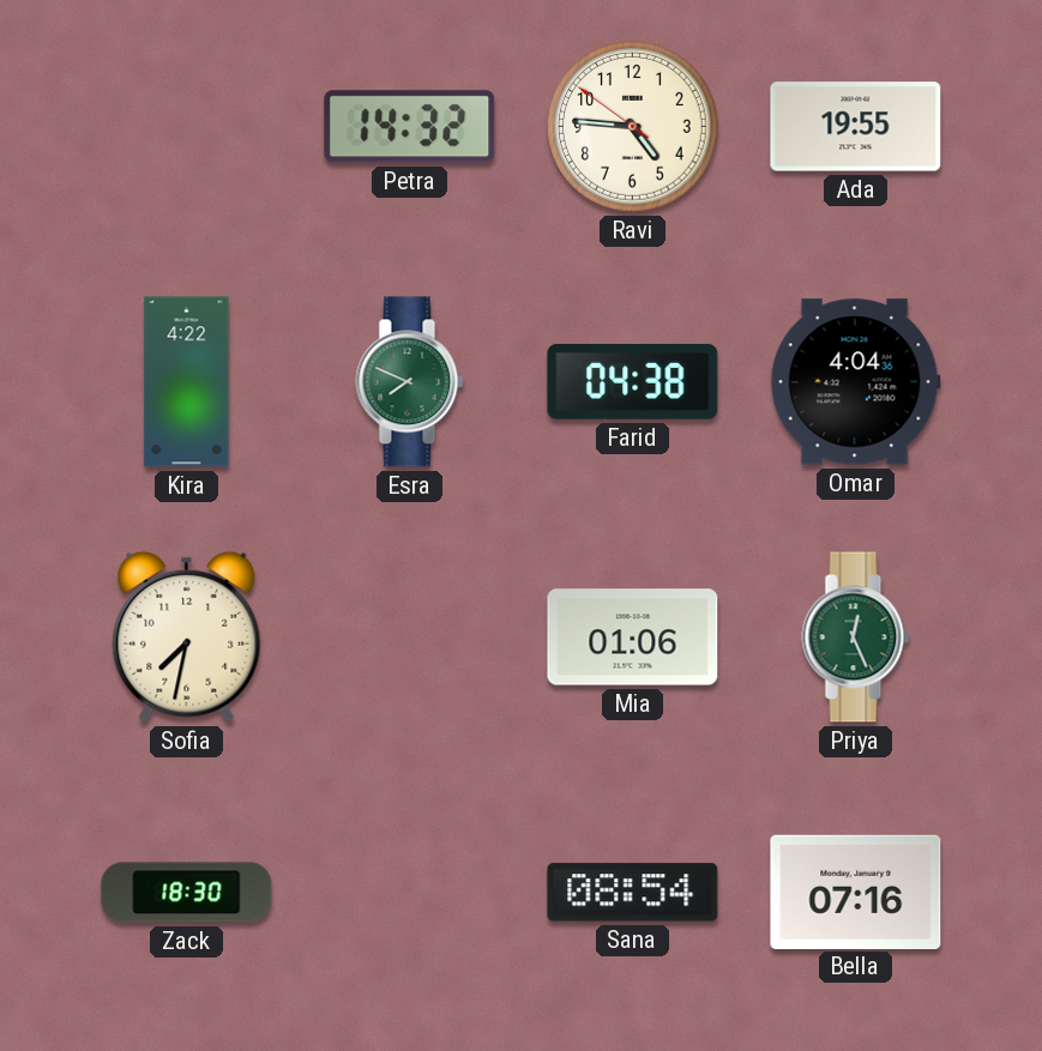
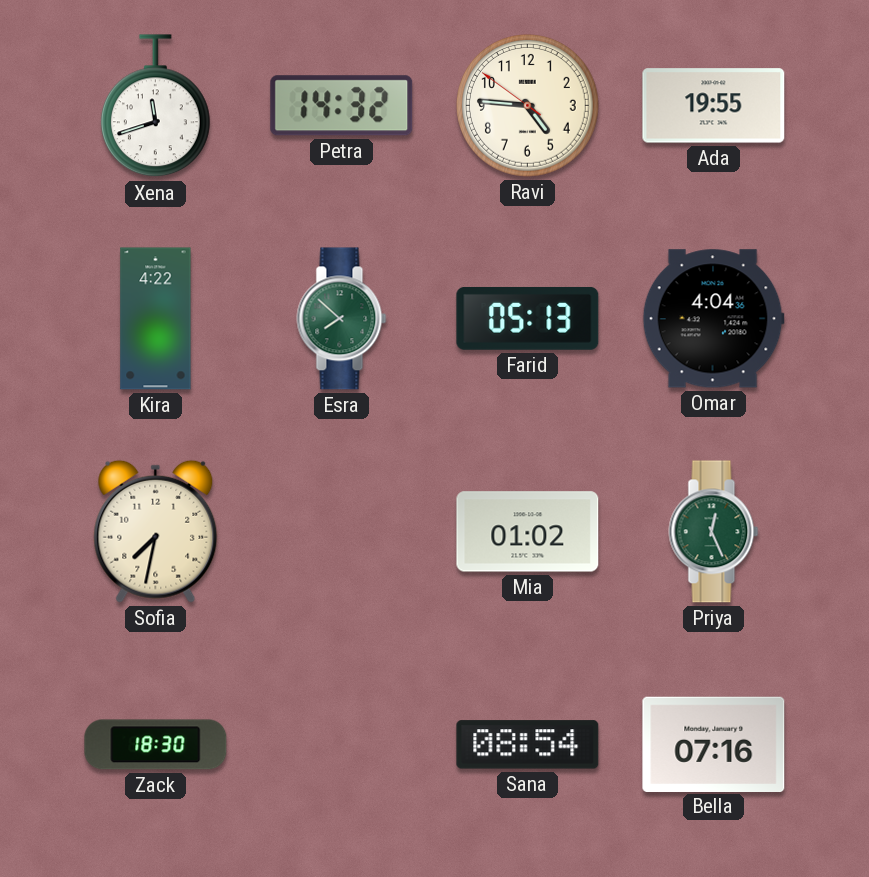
Xena: none -> 11:42
Esra: 7:49 -> 7:52
Farid: 04:38 -> 05:13
Mia: 01:06 -> 01:02
